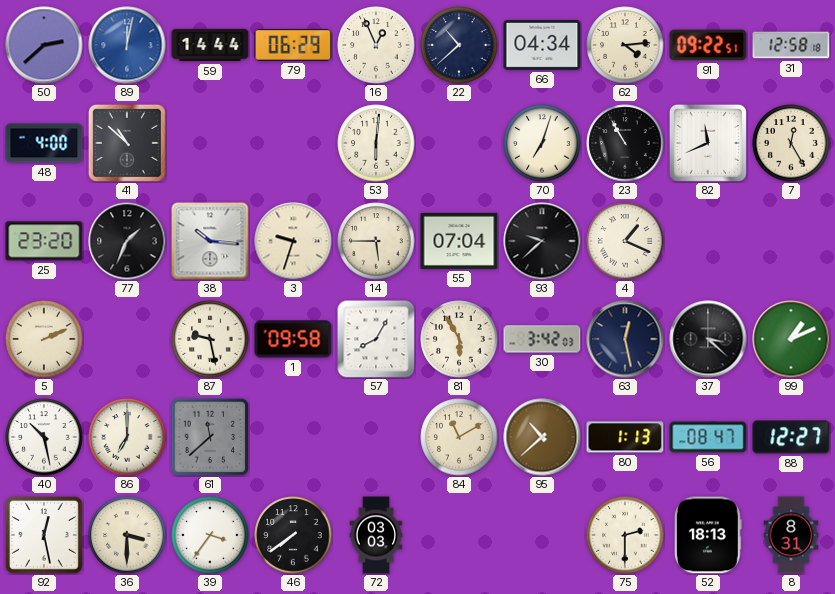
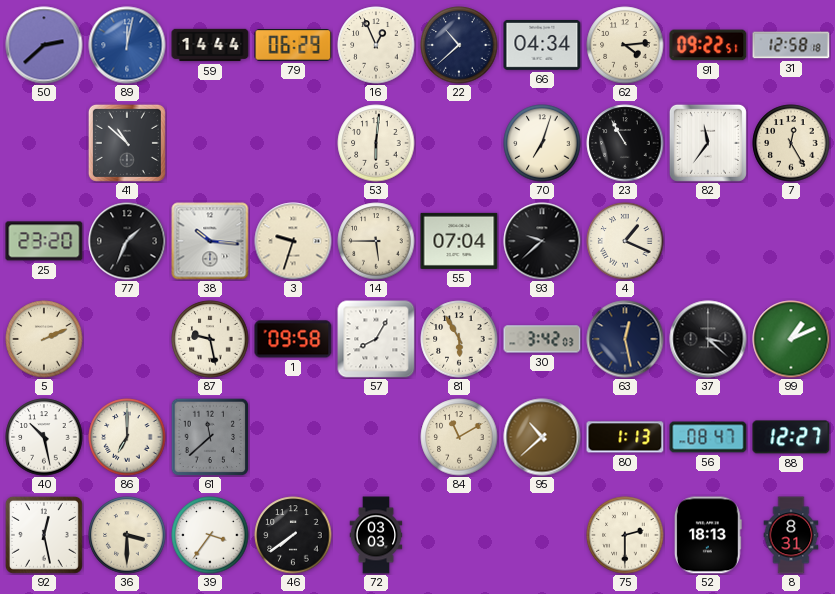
48: 4:00 -> none
82: 11:41 -> 11:36
